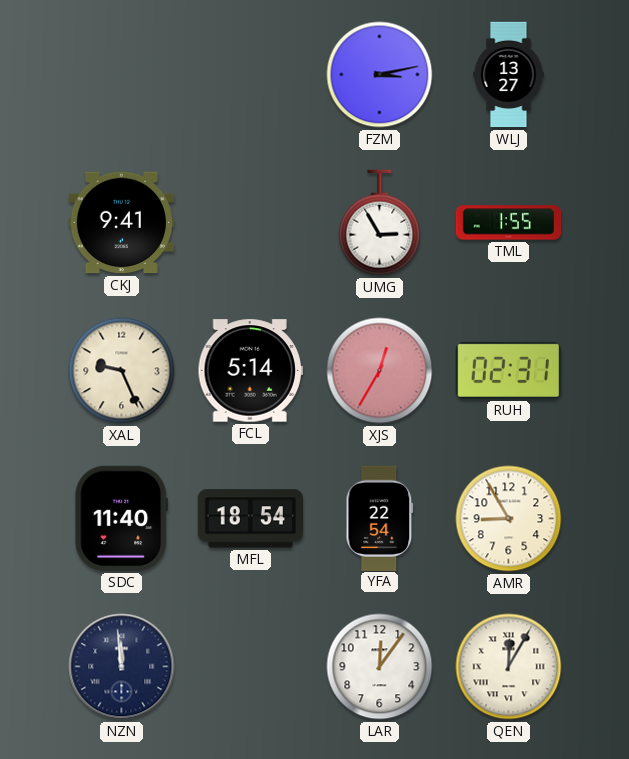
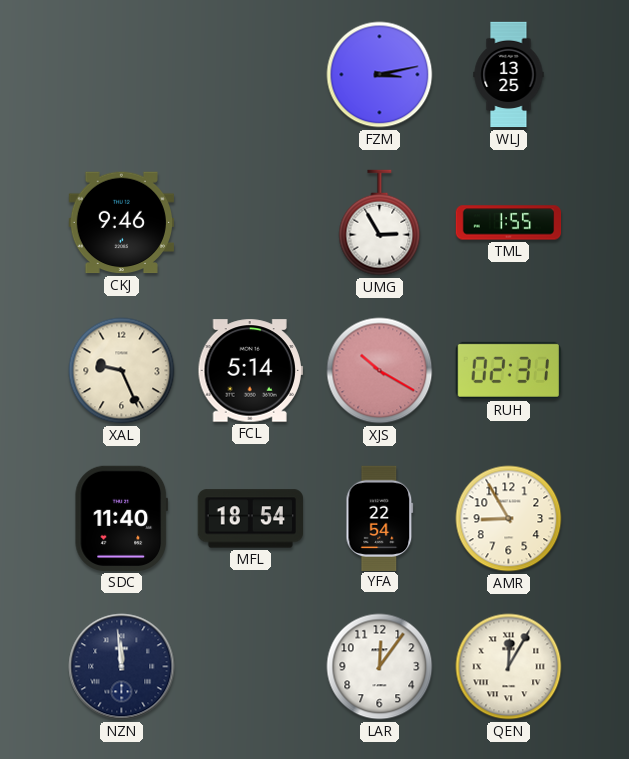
WLJ: 13:27 -> 13:25
CKJ: 9:41 -> 9:46
XJS: 12:35 -> 10:20
